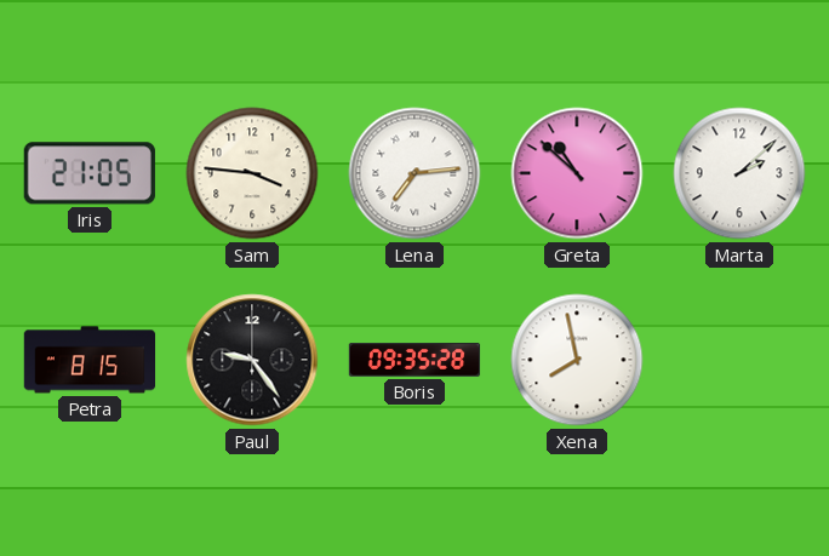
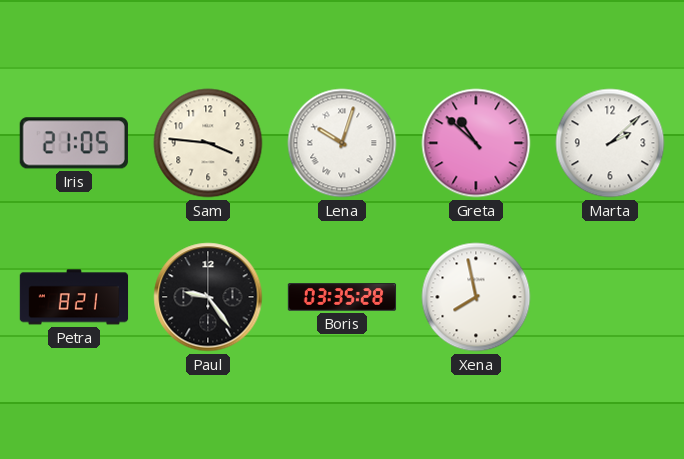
Lena: 7:14 -> 10:03
Petra: 8:15 -> 8:21
Boris: 09:35 -> 03:35
